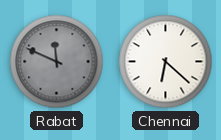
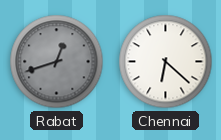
Rabat: 11:49 -> 12:42
